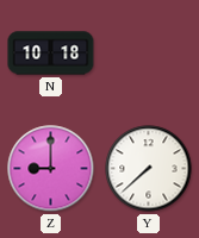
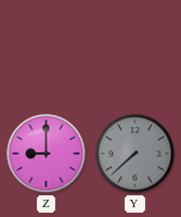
N: 10:18 -> none
Y dial: white -> grey
